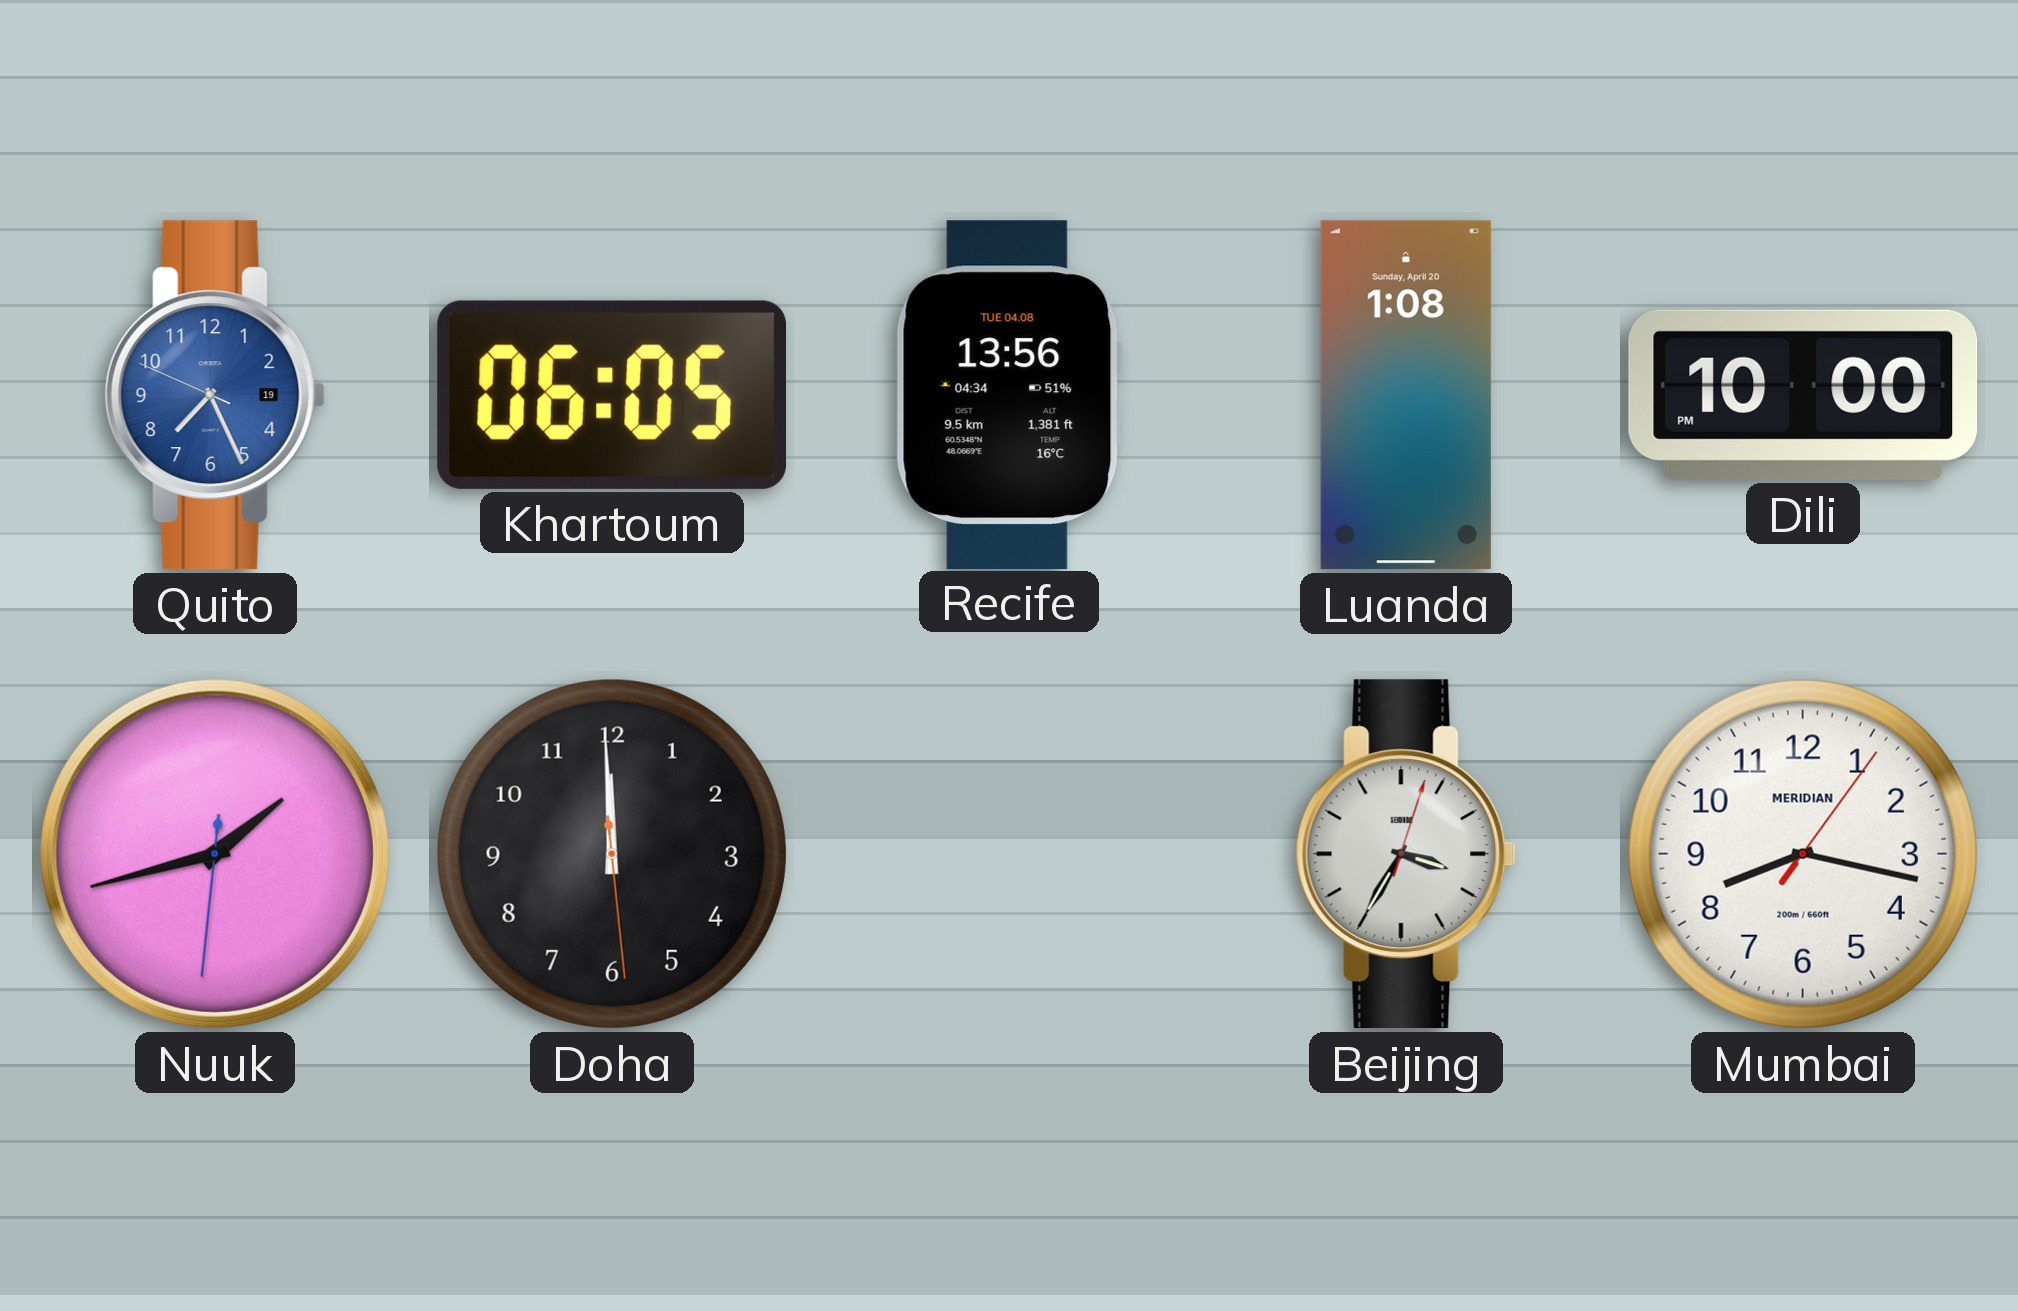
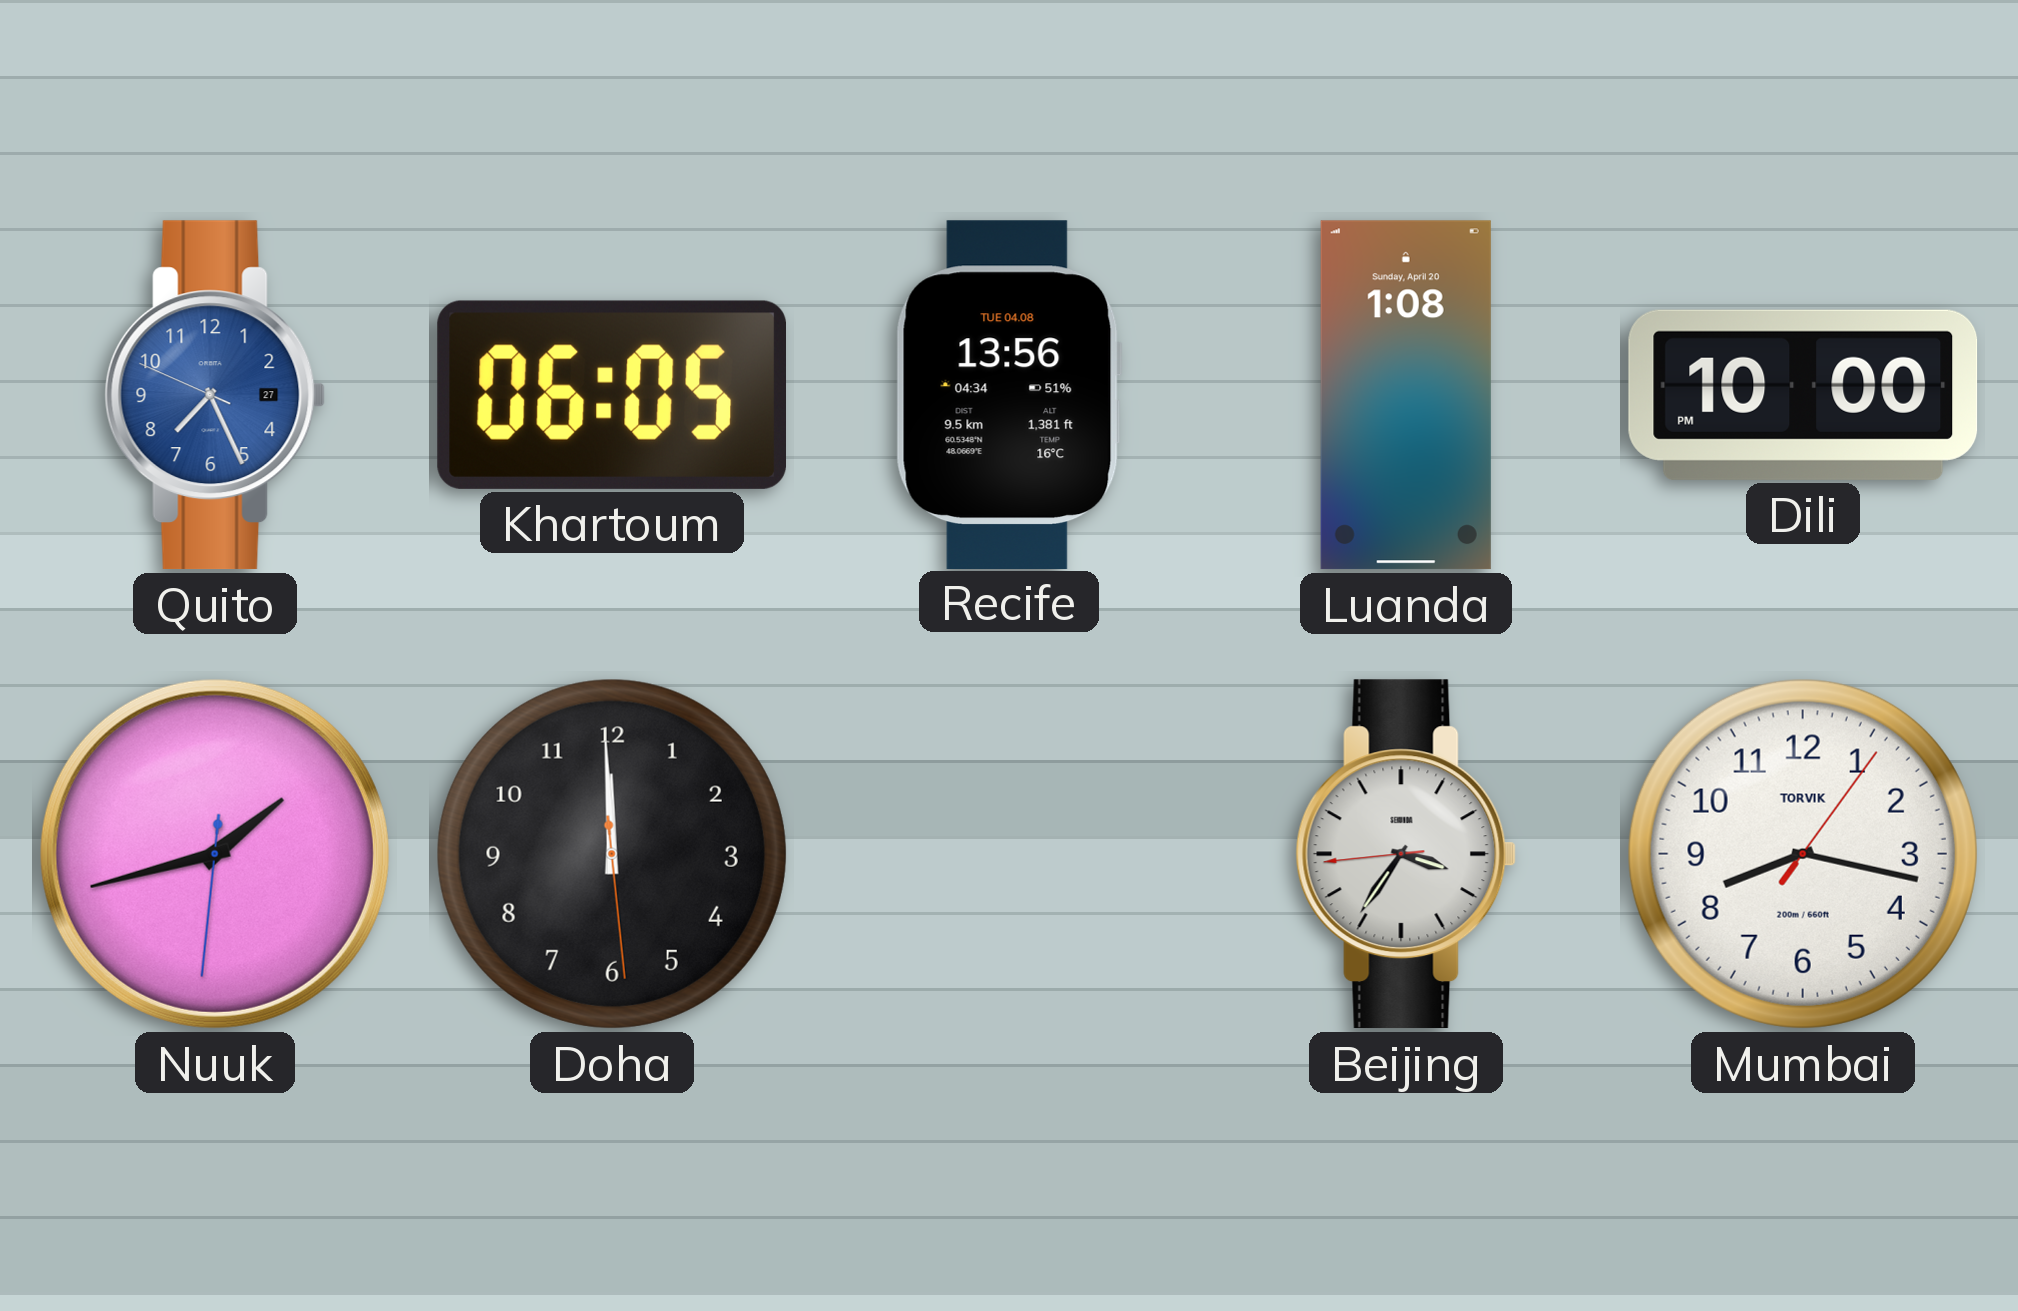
Quito date: 19 -> 27
Beijing: 3:35:03 -> 3:35:44
Mumbai brand: MERIDIAN -> TORVIK
